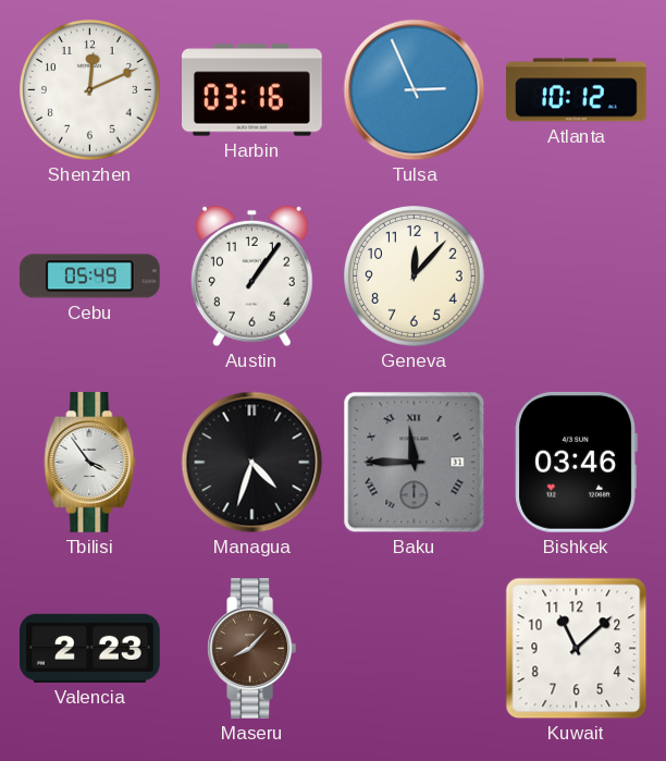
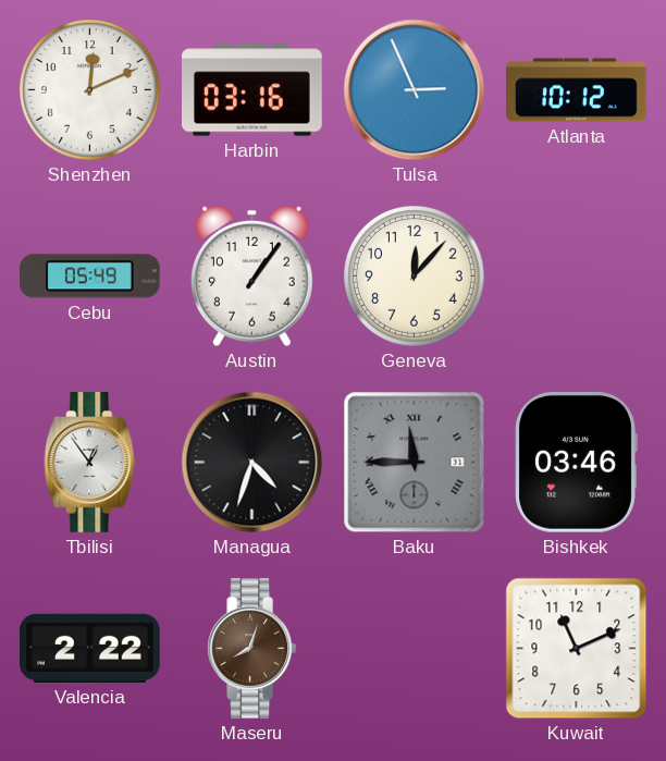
Tbilisi: 3:54 -> 12:54
Valencia: 2:23 -> 2:22
Maseru: 8:07 -> 8:03
Kuwait: 11:08 -> 11:11
